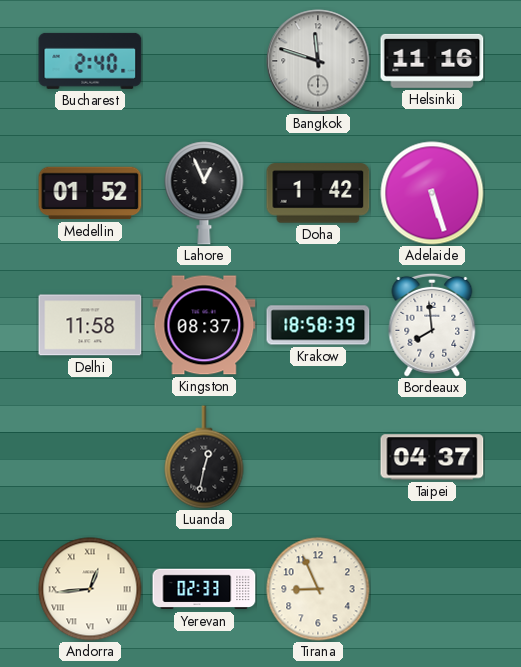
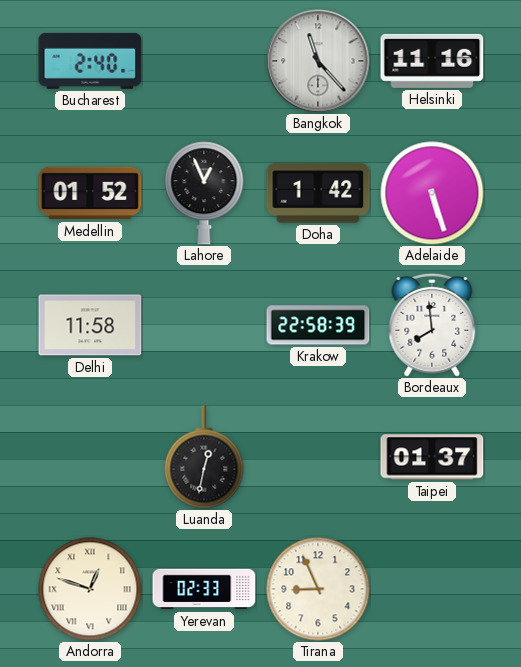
Bangkok: 11:48 -> 11:23
Kingston: 08:37 -> none
Krakow: 18:58 -> 22:58
Taipei: 04:37 -> 01:37
Andorra: 12:44 -> 12:48
